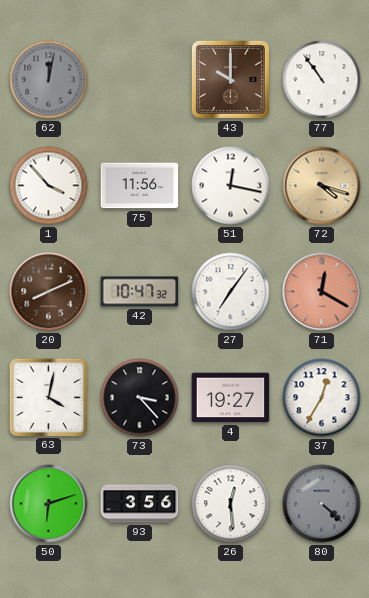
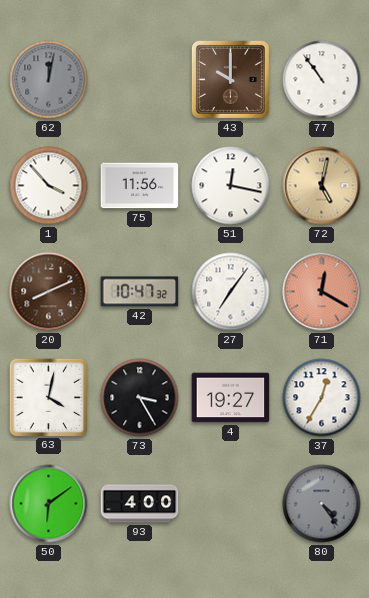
72: 4:18 -> 5:02
73: 3:23 -> 3:25
50: 6:12 -> 6:09
93: 3:56 -> 4:00
26: 12:29 -> none
80: 4:22 -> 4:24
